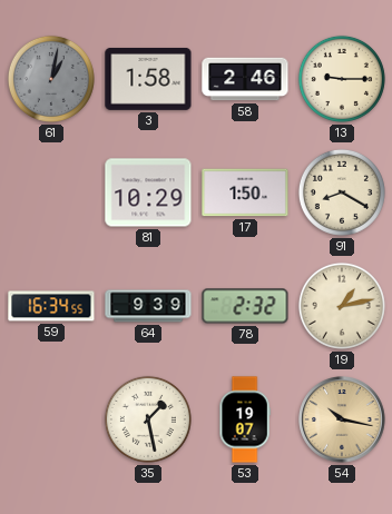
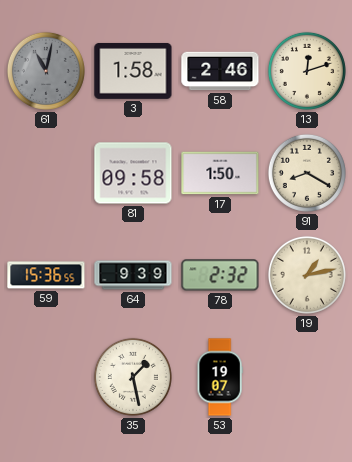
61: 1:02 -> 11:02
13: 9:15 -> 12:12
81: 10:29 -> 09:58
59: 16:34 -> 15:36
54: 10:17 -> none
